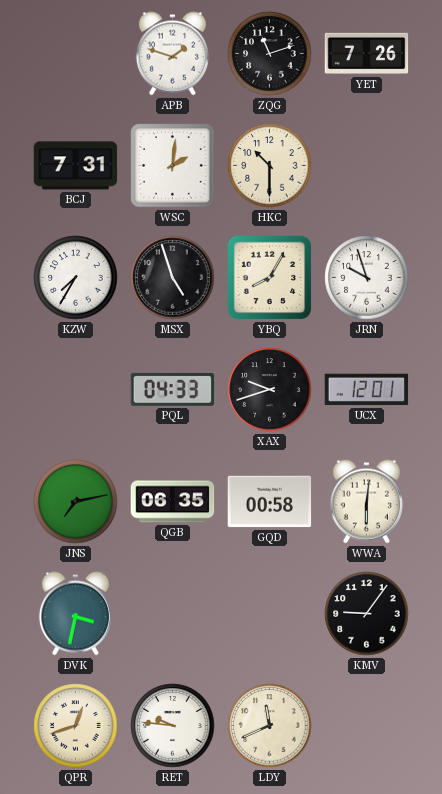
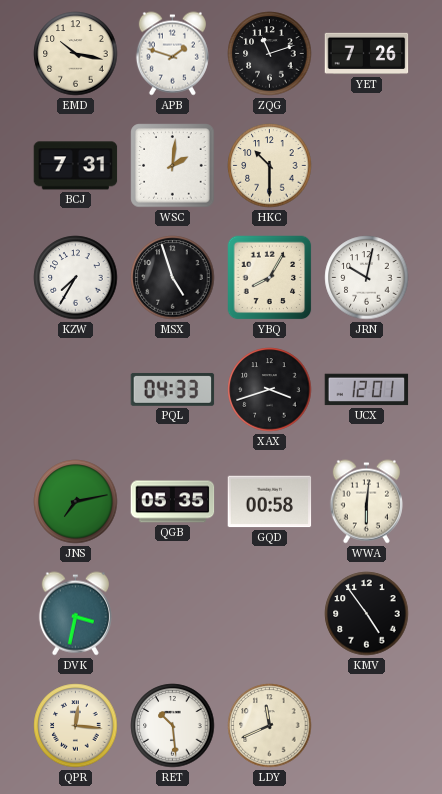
EMD: none -> 10:17
JRN: 9:57 -> 10:02
XAX: 9:42 -> 3:42
QGB: 06:35 -> 05:35
KMV: 9:06 -> 4:54
QPR: 12:42 -> 12:16
RET: 9:46 -> 10:29
